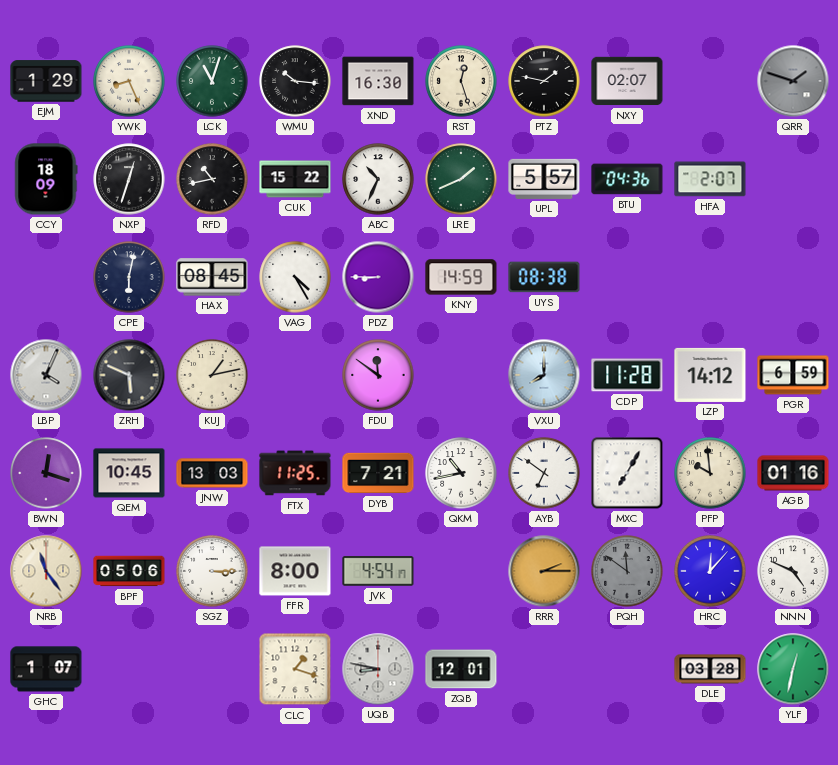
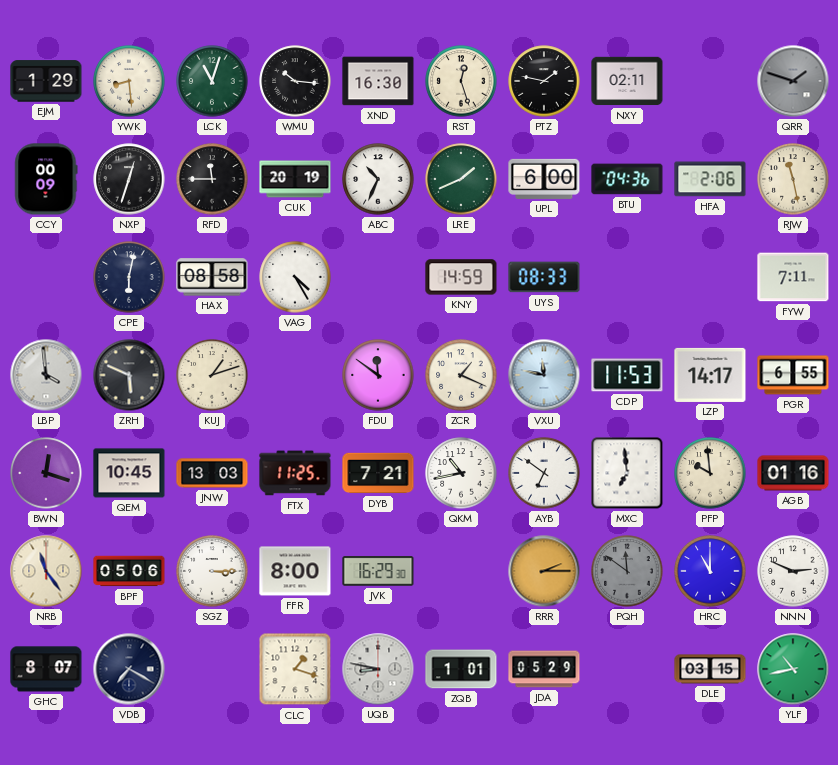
YWK: 8:26 -> 8:29
NXY: 02:07 -> 02:11
CCY: 18:09 -> 00:09
RFD: 10:43 -> 11:45
CUK: 15:22 -> 20:19
UPL: 5:57 -> 6:00
HFA: 2:07 -> 2:06
RJW: none -> 11:28
HAX: 08:45 -> 08:58
PDZ: 8:45 -> none
UYS: 08:38 -> 08:33
FYW: none -> 7:11
LBP: 4:04 -> 3:59
KUJ: 1:13 -> 1:12
ZCR: none -> 1:19
VXU: 8:00 -> 11:47
CDP: 11:28 -> 11:53
LZP: 14:12 -> 14:17
PGR: 6:59 -> 6:55
MXC: 7:05 -> 6:59
JVK: 4:54 -> 16:29
HRC: 12:07 -> 11:00
NNN: 4:49 -> 2:49
GHC: 1:07 -> 8:07
VDB: none -> 7:20
ZQB: 12:01 -> 1:01
JDA: none -> 05:29
DLE: 03:28 -> 03:15
YLF: 12:32 -> 10:43
